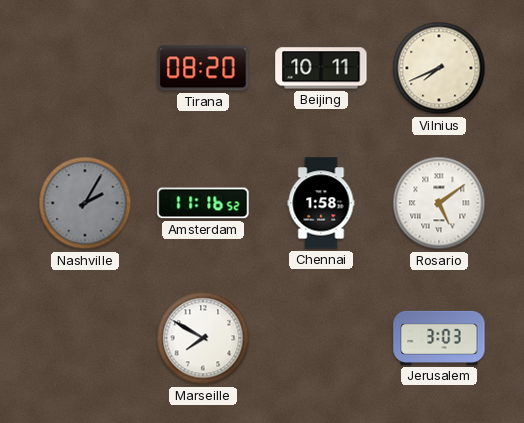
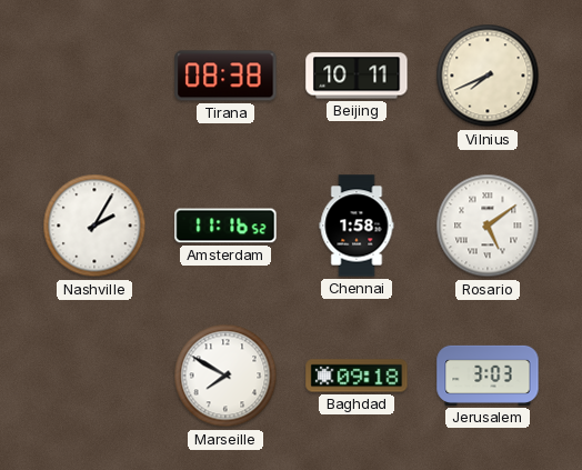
Tirana: 08:20 -> 08:38
Nashville dial: grey -> white
Baghdad: none -> 09:18
